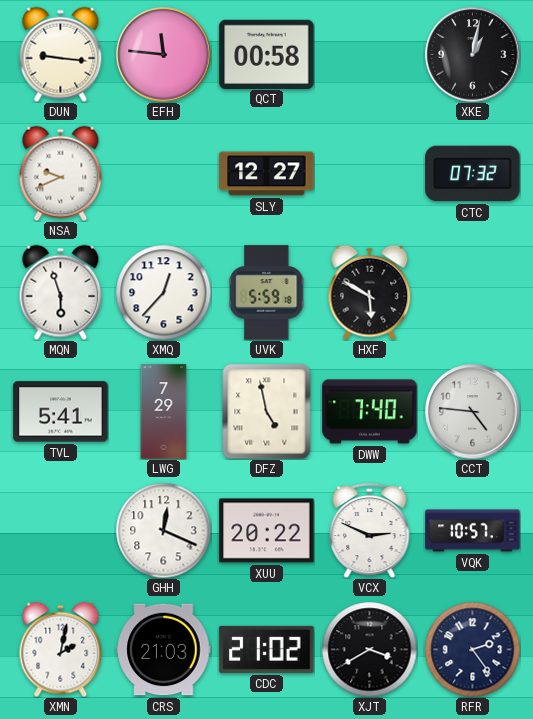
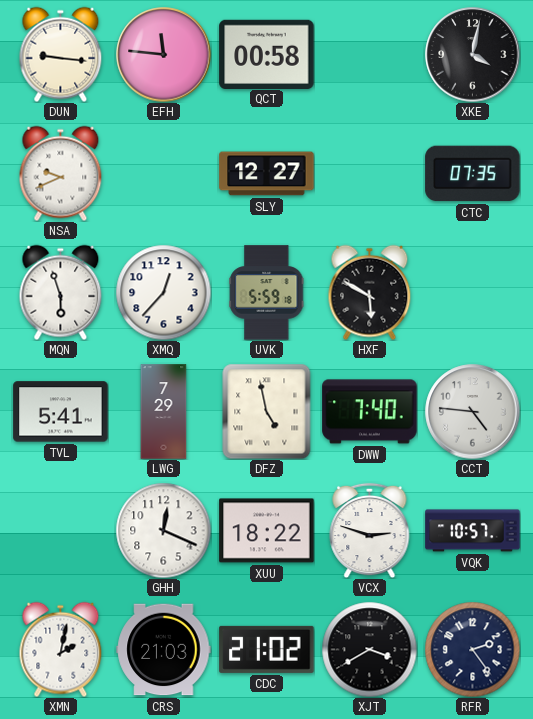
XKE: 1:02 -> 4:02
CTC: 07:32 -> 07:35
XUU: 20:22 -> 18:22
VCX: 2:49 -> 2:48
